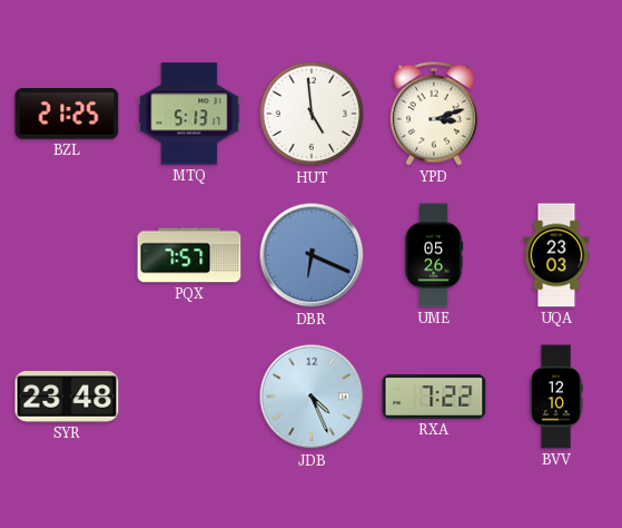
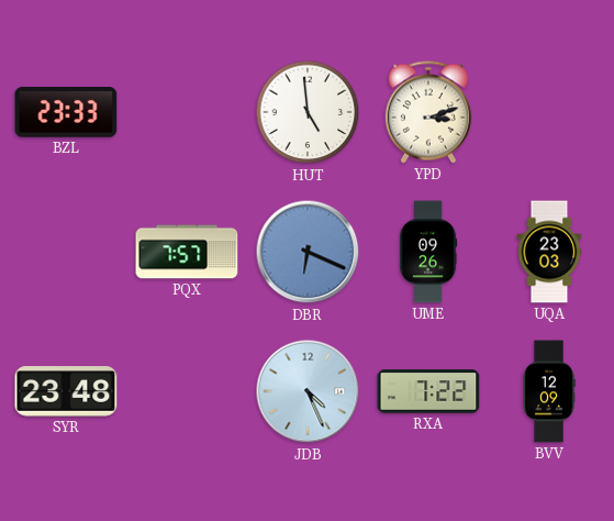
BZL: 21:25 -> 23:33
MTQ: 5:13 -> none
UME: 05:26 -> 09:26
BVV: 12:10 -> 12:09
